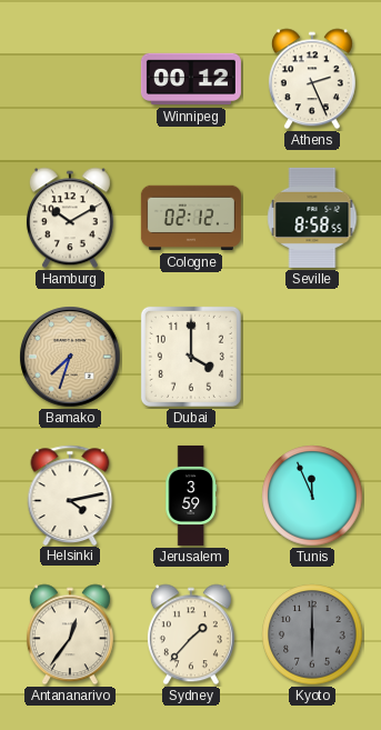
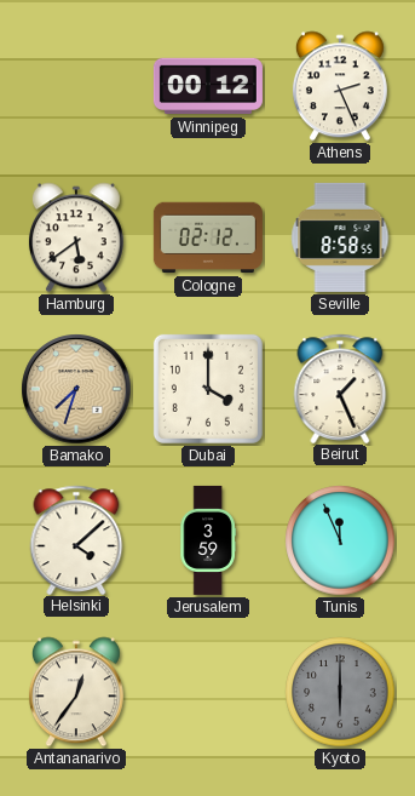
Hamburg: 10:10 -> 5:39
Beirut: none -> 1:26
Helsinki: 4:13 -> 4:08
Sydney: 1:37 -> none
